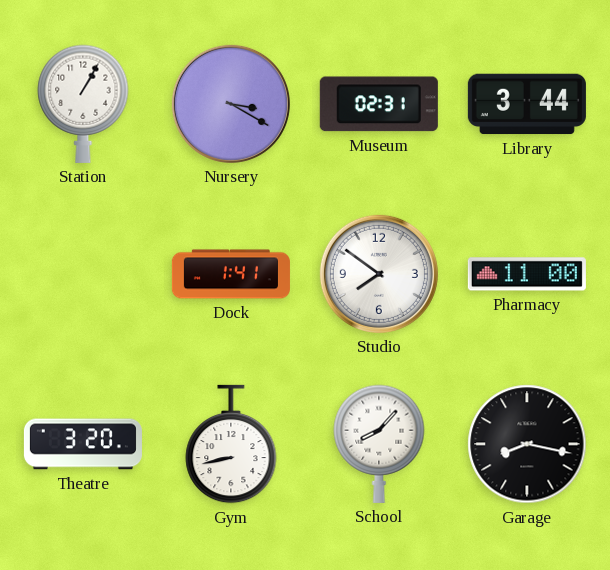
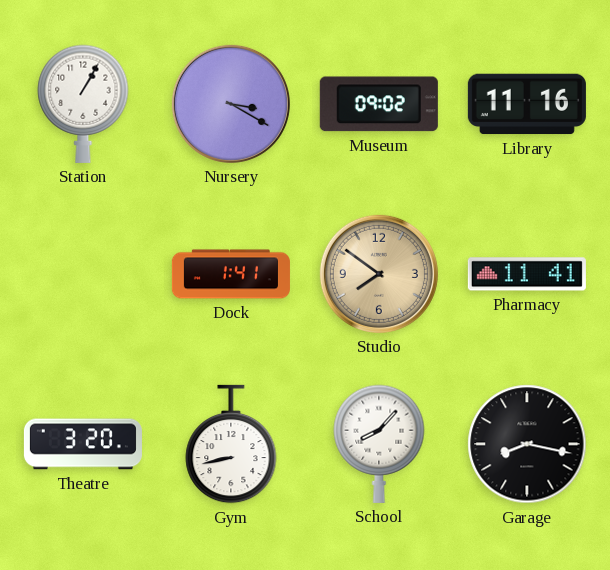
Museum: 02:31 -> 09:02
Library: 3:44 -> 11:16
Studio dial: white -> champagne
Pharmacy: 11:00 -> 11:41
